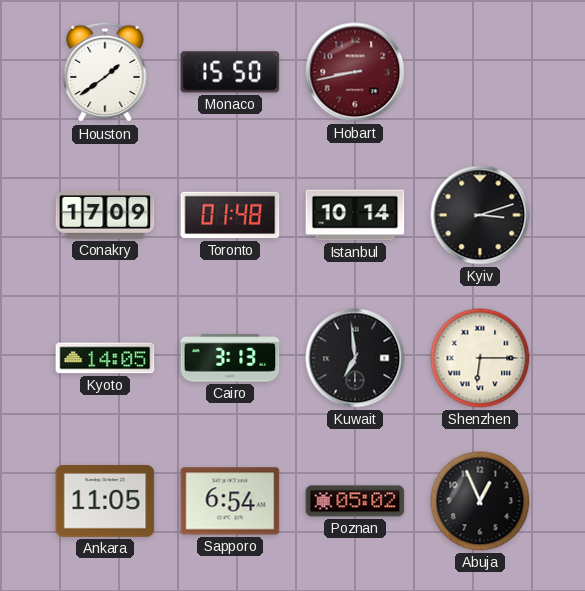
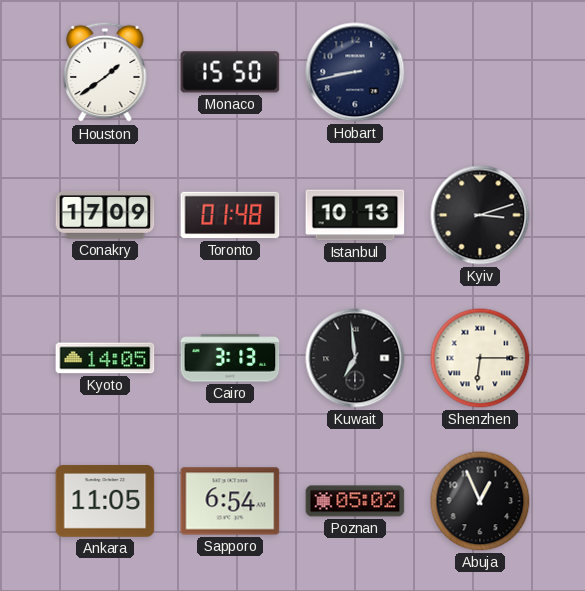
Hobart dial: burgundy -> navy
Istanbul: 10:14 -> 10:13
